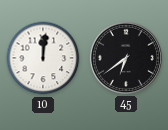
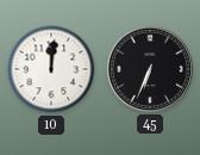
45: 6:39 -> 6:34
